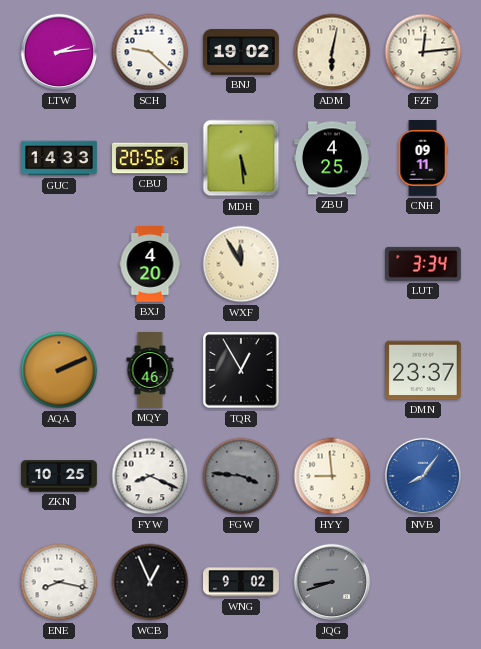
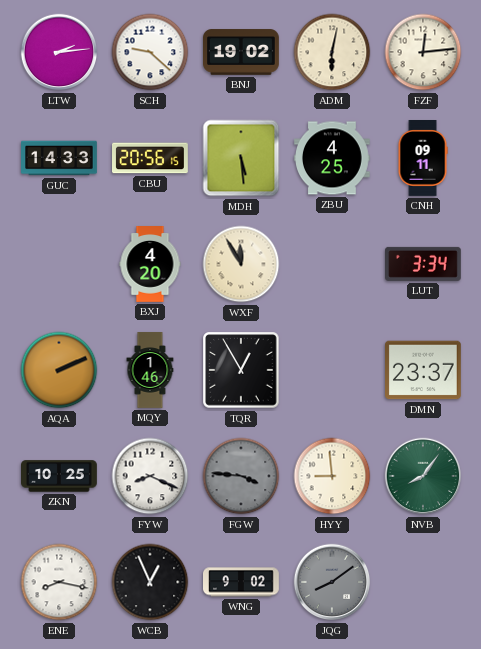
NVB dial: blue -> green
JQG: 8:42 -> 8:09
